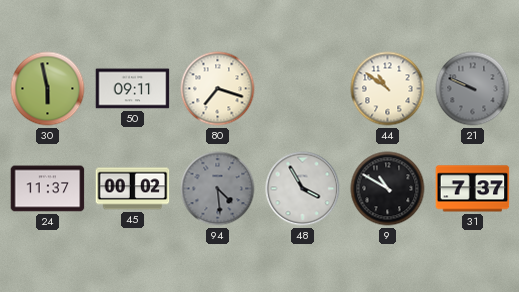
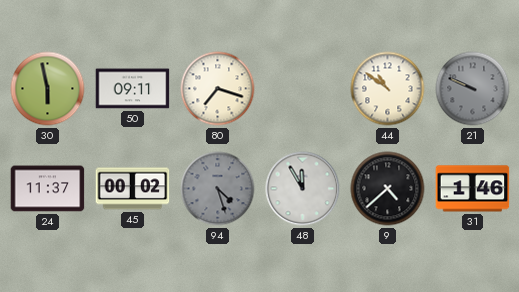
94: 4:29 -> 4:27
48: 3:55 -> 11:55
9: 10:50 -> 4:38
31: 7:37 -> 1:46
